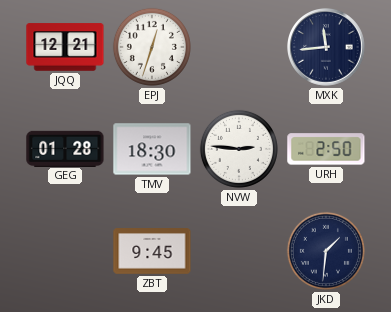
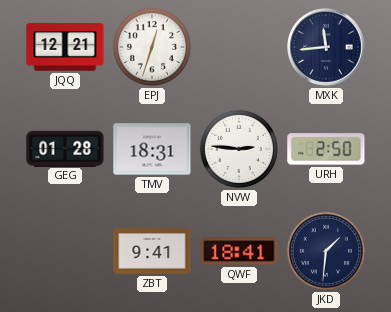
TMV: 18:30 -> 18:31
ZBT: 9:45 -> 9:41
QWF: none -> 18:41
